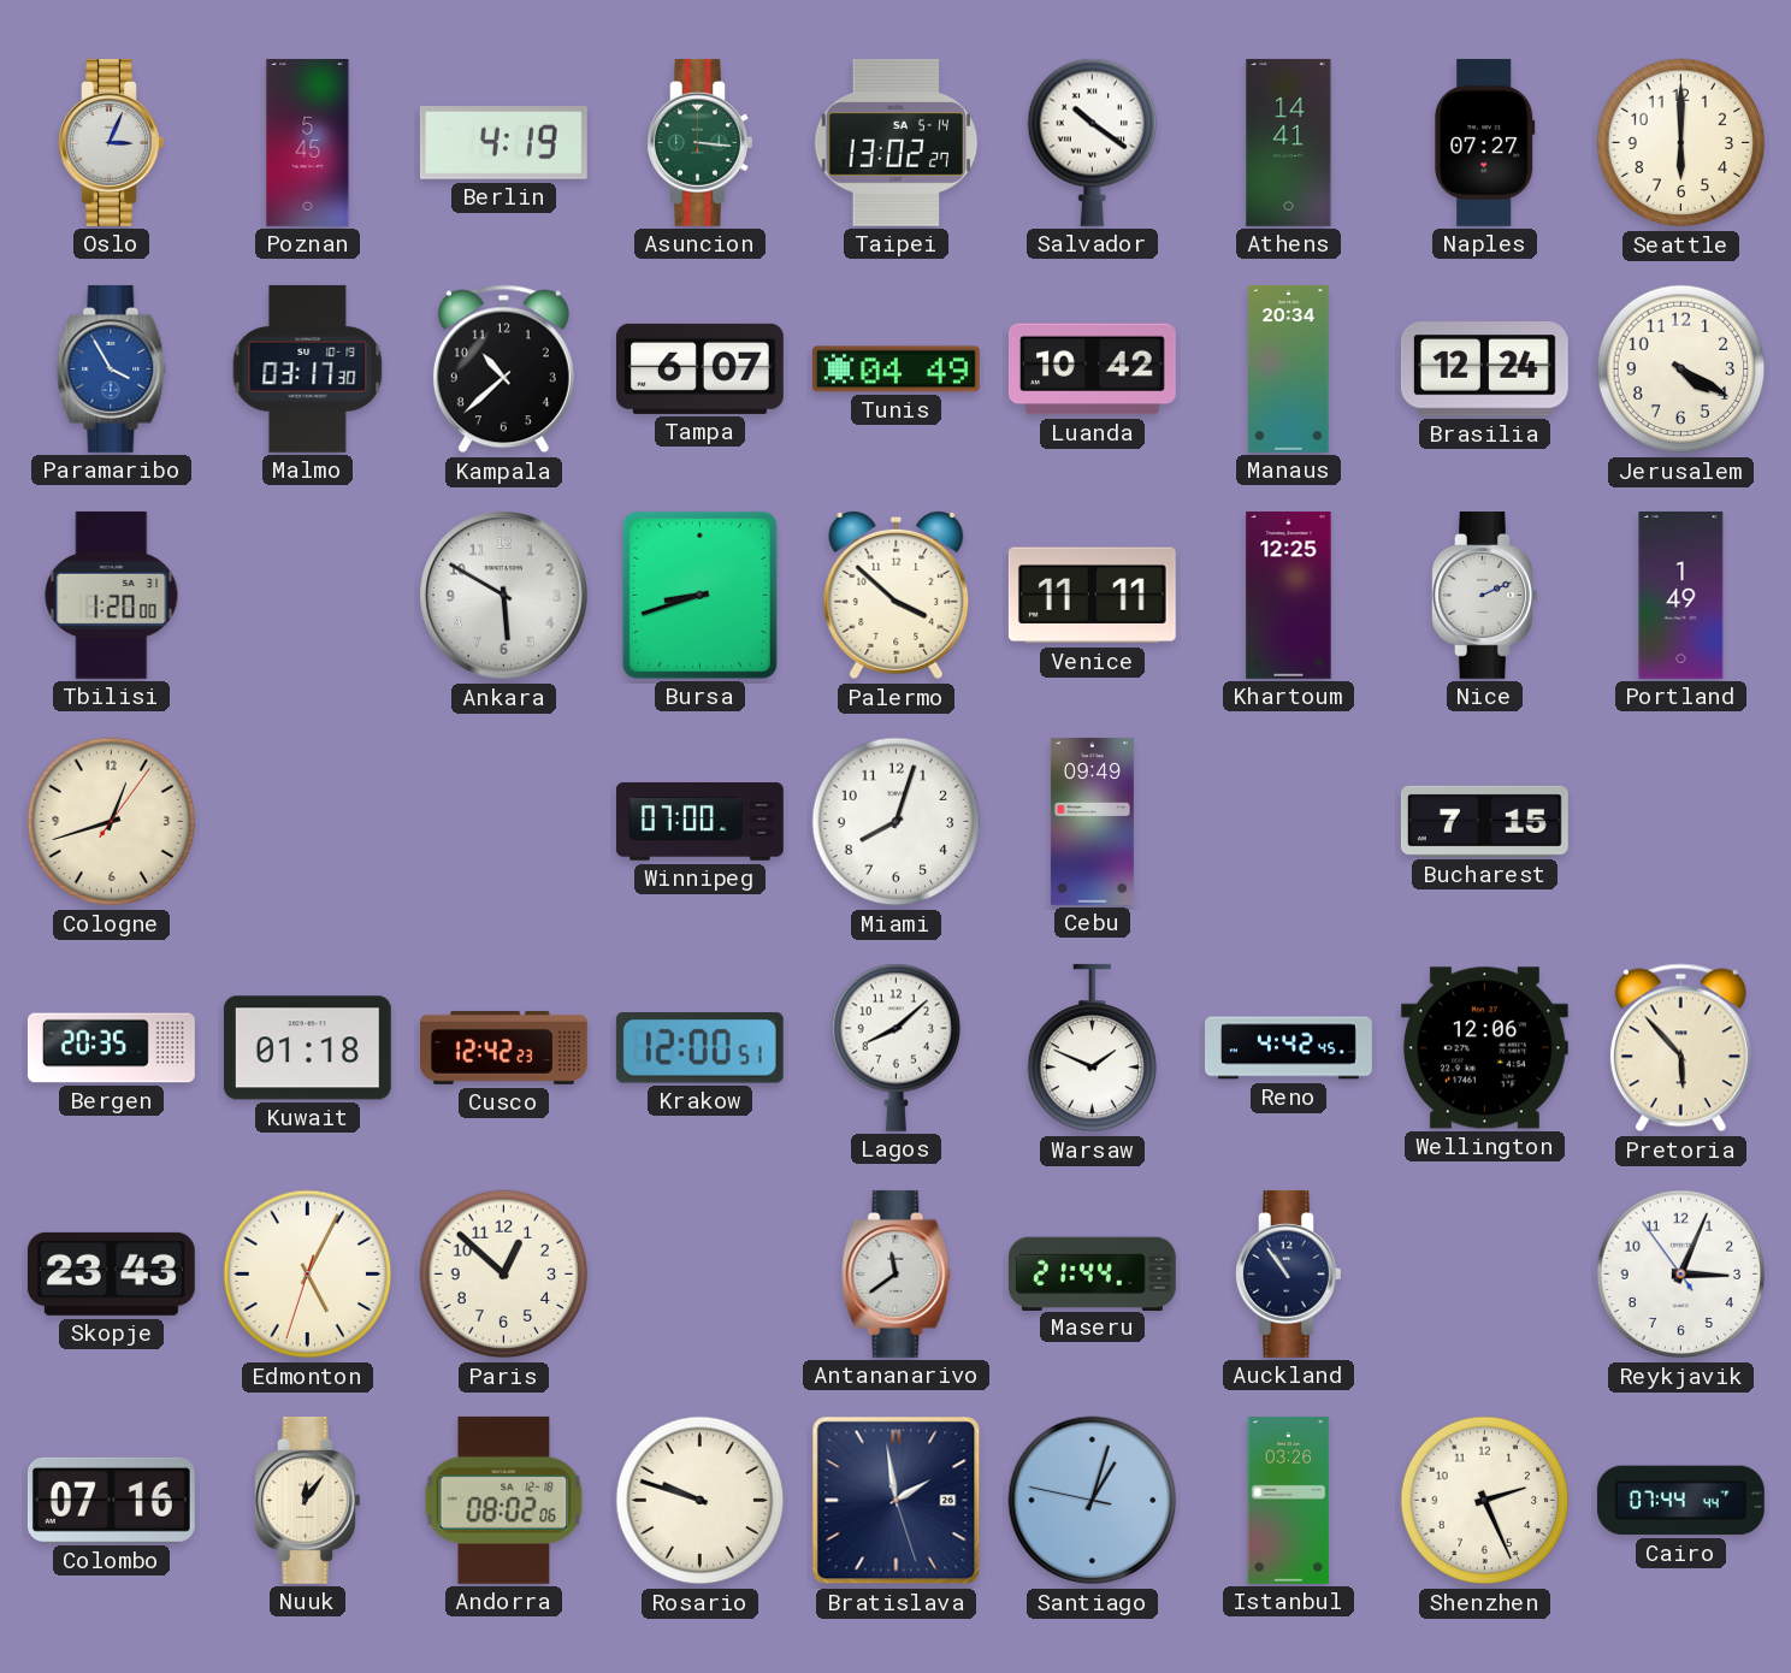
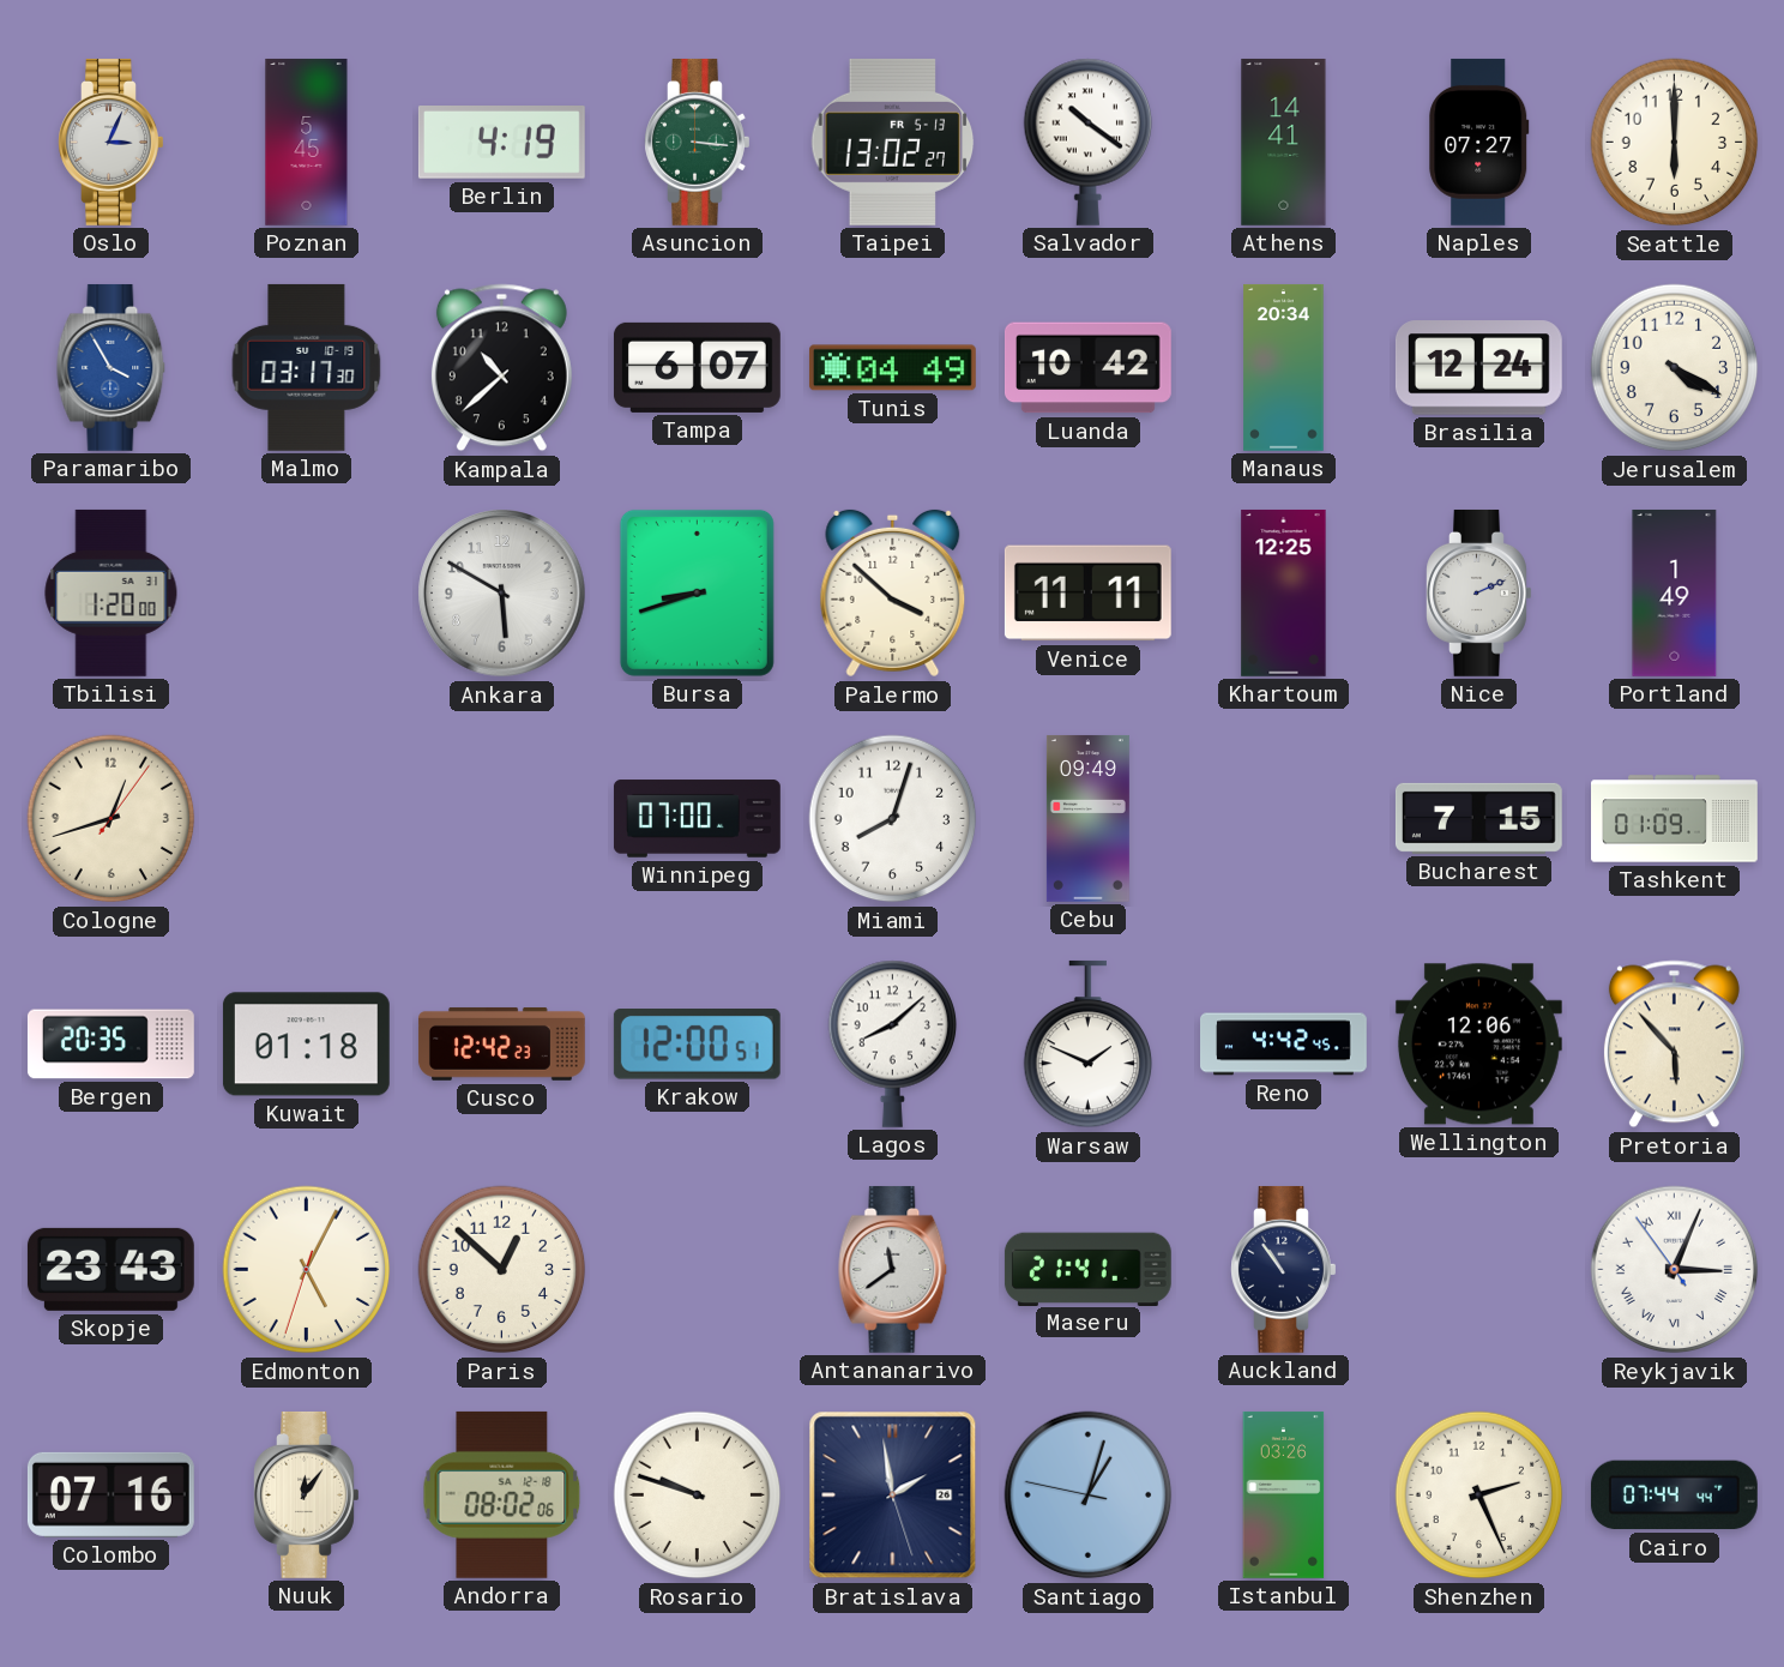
Taipei date: SA 5-14 -> FR 5-13
Tashkent: none -> 01:09
Maseru: 21:44 -> 21:41
Reykjavik numerals: Arabic -> Roman
